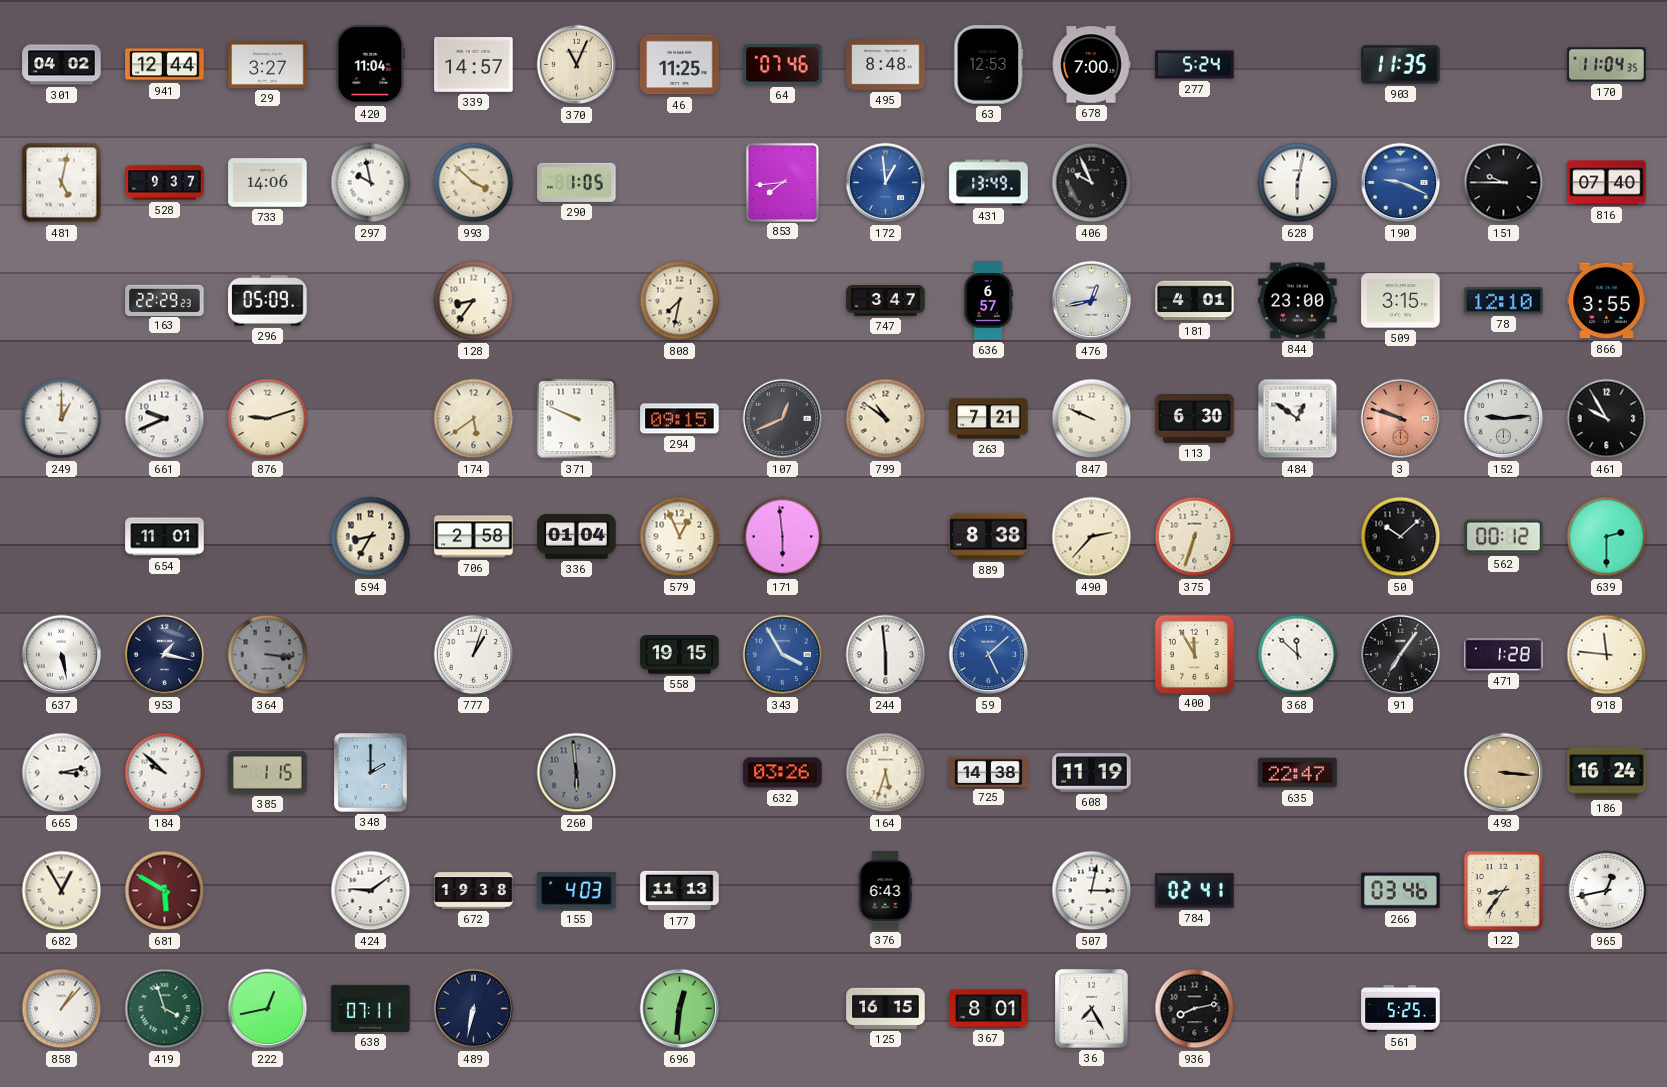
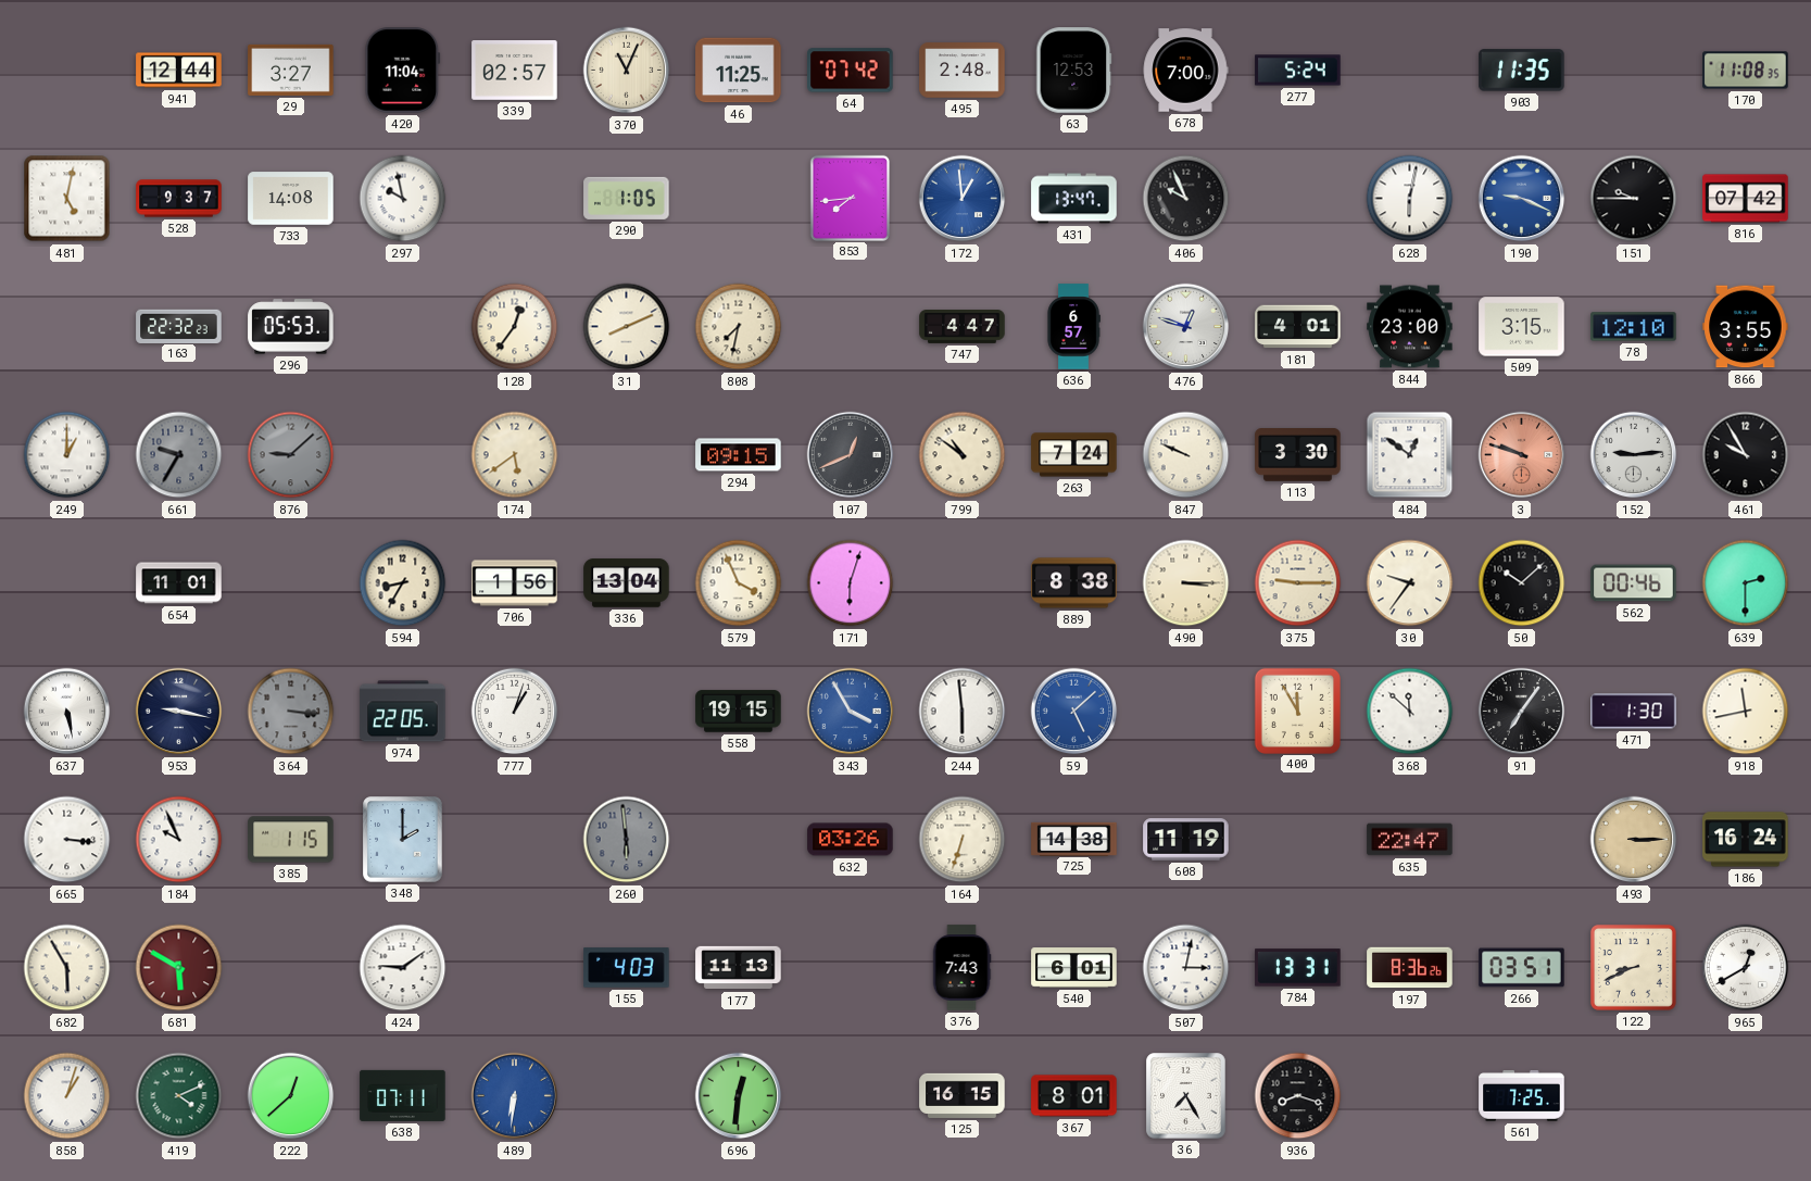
301: 04:02 -> none
339: 14:57 -> 02:57
64: 07:46 -> 07:42
495: 8:48 -> 2:48
170: 11:04 -> 11:08
733: 14:06 -> 14:08
993: 3:52 -> none
431: 13:49 -> 13:47
816: 07:40 -> 07:42
163: 22:29 -> 22:32
296: 05:09 -> 05:53
128: 8:36 -> 12:36
31: none -> 8:11
747: 3:47 -> 4:47
476: 12:43 -> 12:48
661: 9:41 -> 9:35
661 dial: white -> grey
876: 9:12 -> 9:08
876 dial: cream -> grey
371: 9:49 -> none
263: 7:21 -> 7:24
113: 6:30 -> 3:30
706: 2:58 -> 1:56
336: 01:04 -> 13:04
579: 12:56 -> 3:56
171: 5:59 -> 6:03
490: 2:37 -> 3:15
375: 6:33 -> 9:15
30: none -> 9:36
562: 00:12 -> 00:46
953: 1:17 -> 9:17
974: none -> 22:05
471: 1:28 -> 1:30
918: 11:46 -> 11:43
665: 3:13 -> 3:16
184: 9:52 -> 9:56
164: 5:33 -> 6:33
493: 3:16 -> 3:15
682: 12:55 -> 5:55
672: 19:38 -> none
376: 6:43 -> 7:43
540: none -> 6:01
784: 02:41 -> 13:31
197: none -> 8:36
266: 03:46 -> 03:51
122: 8:36 -> 8:41
965: 12:43 -> 12:40
858: 1:07 -> 1:03
419: 3:57 -> 4:11
222: 12:43 -> 12:38
489: 6:32 -> 6:31
489 dial: navy -> blue
936: 8:13 -> 8:18
561: 5:25 -> 7:25
